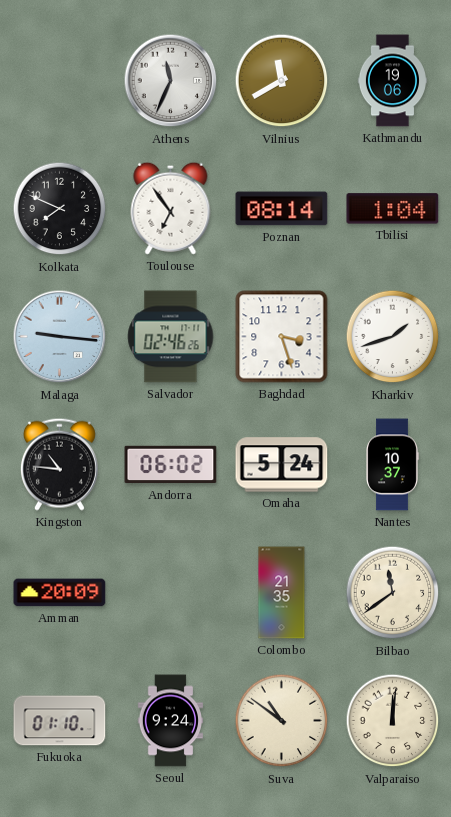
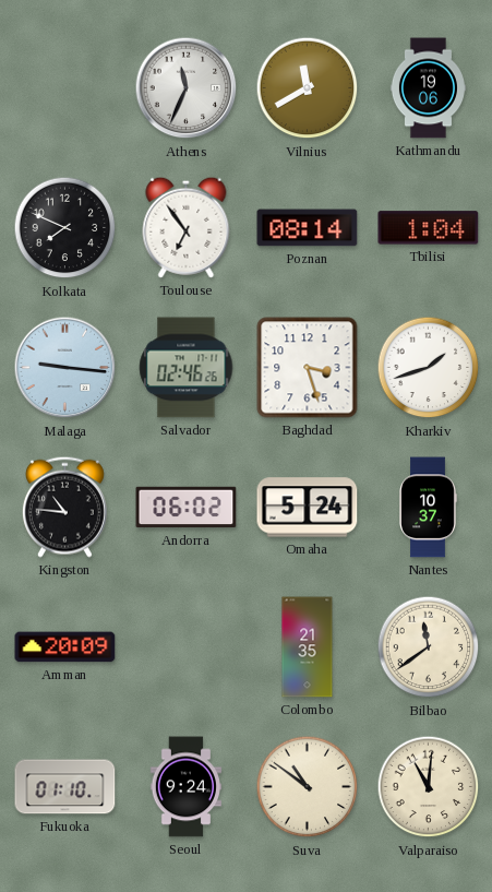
Valparaiso: 12:01 -> 11:01
